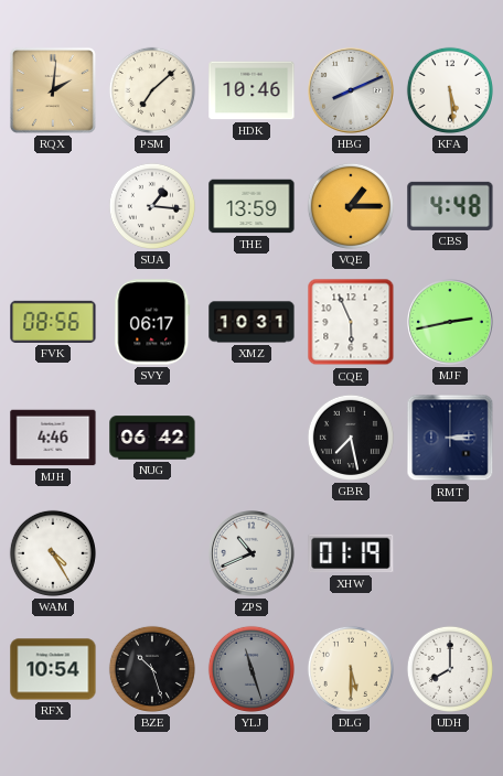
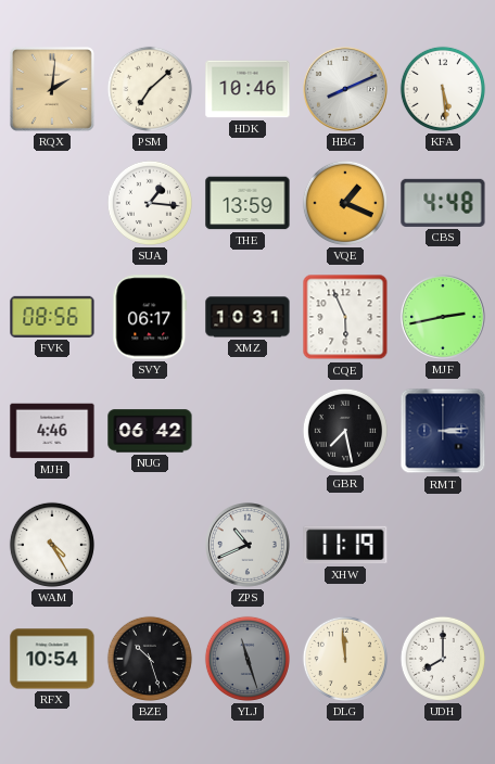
VQE: 1:15 -> 1:19
XHW: 01:19 -> 11:19
DLG: 5:30 -> 11:59
